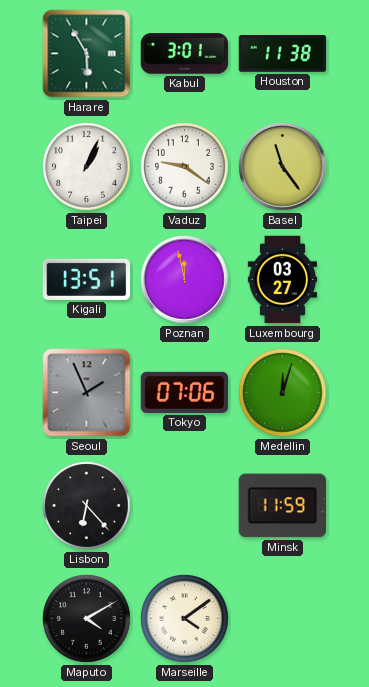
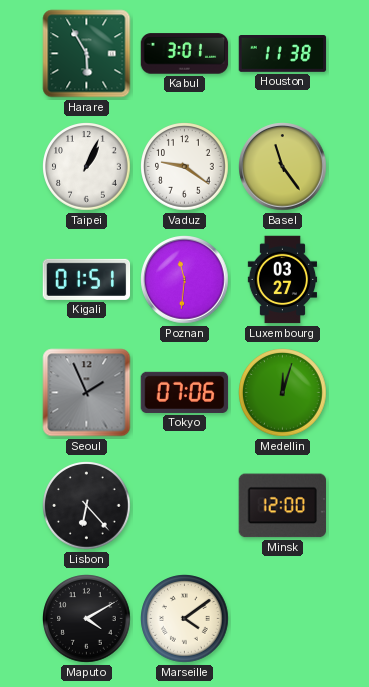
Kigali: 13:51 -> 01:51
Poznan: 11:58 -> 11:31
Minsk: 11:59 -> 12:00
